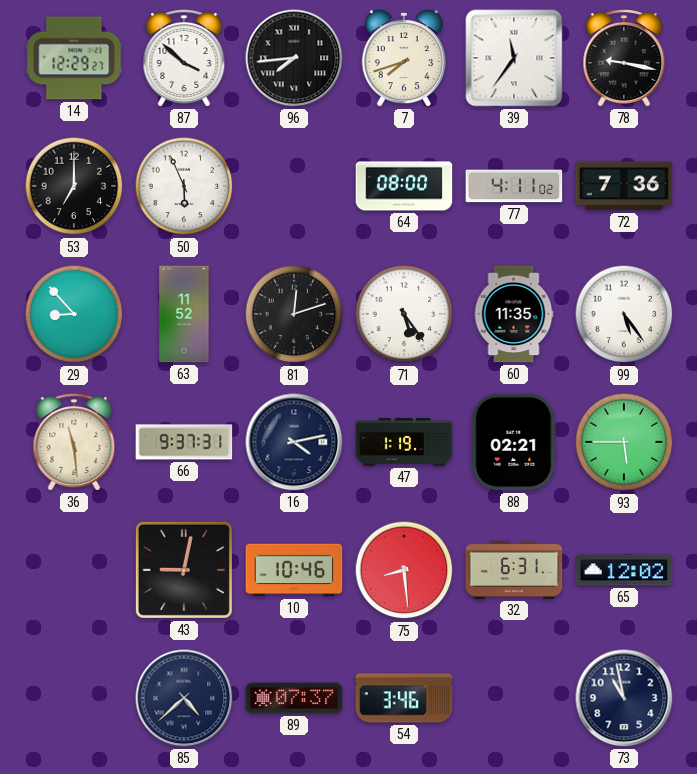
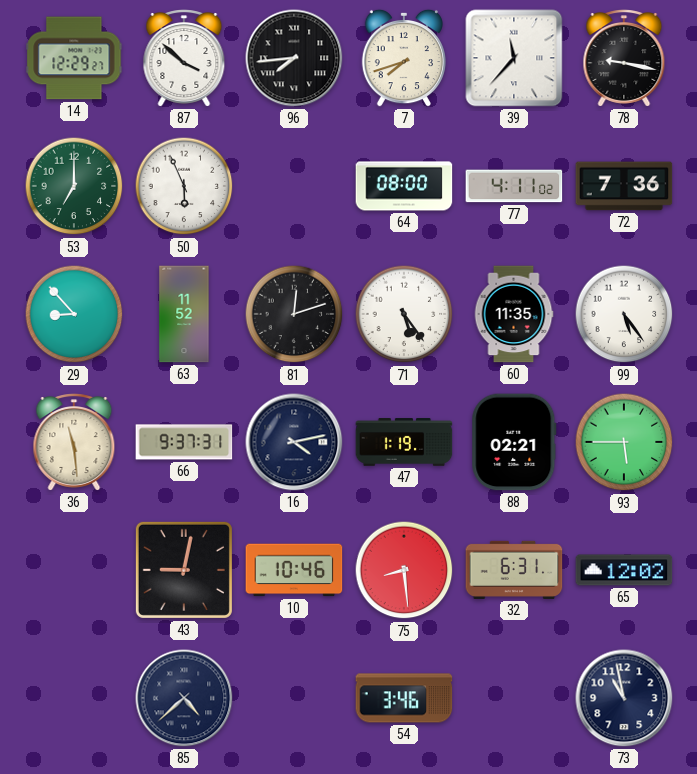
39: 11:36 -> 11:37
53 dial: black -> green
89: 07:37 -> none
